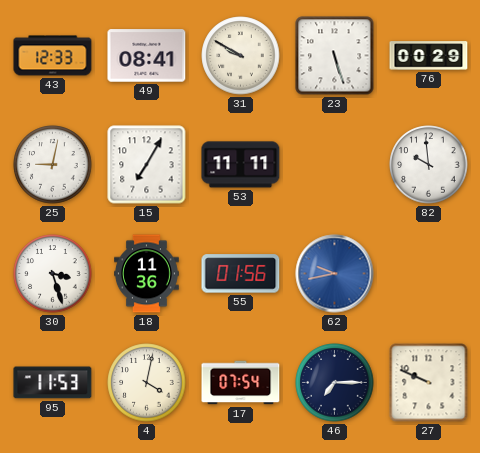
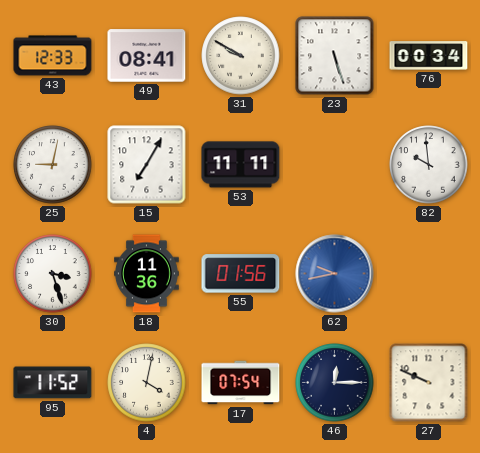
76: 00:29 -> 00:34
95: 11:53 -> 11:52
46: 7:15 -> 12:15
